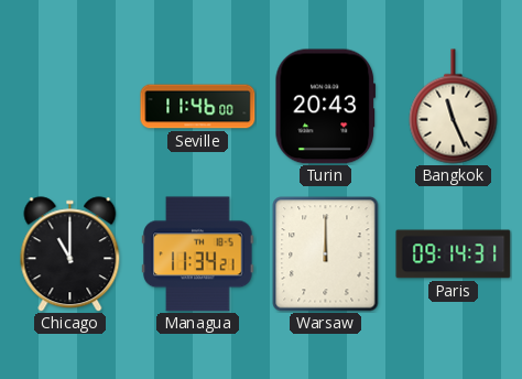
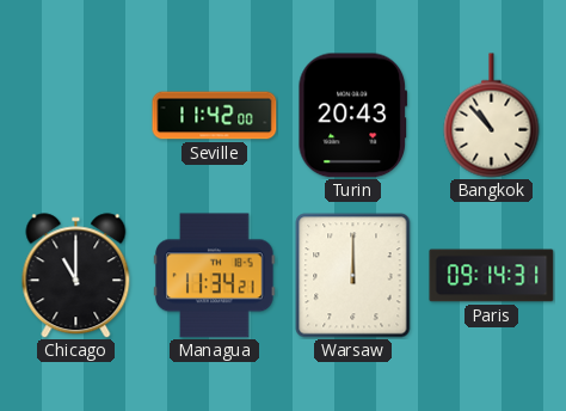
Seville: 11:46 -> 11:42
Bangkok: 11:26 -> 10:53
